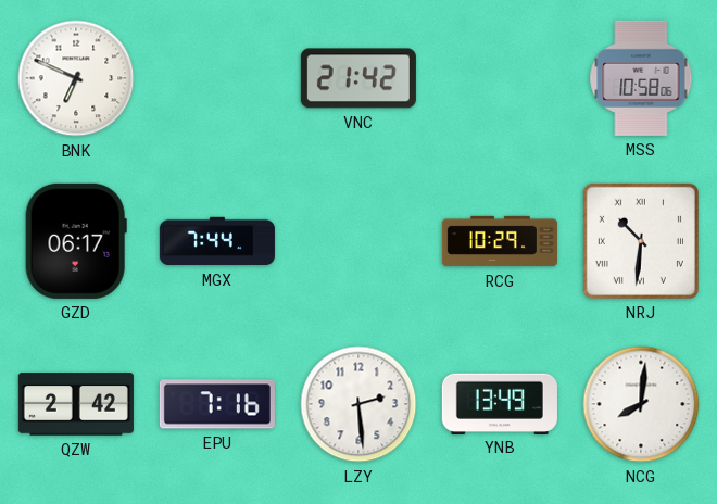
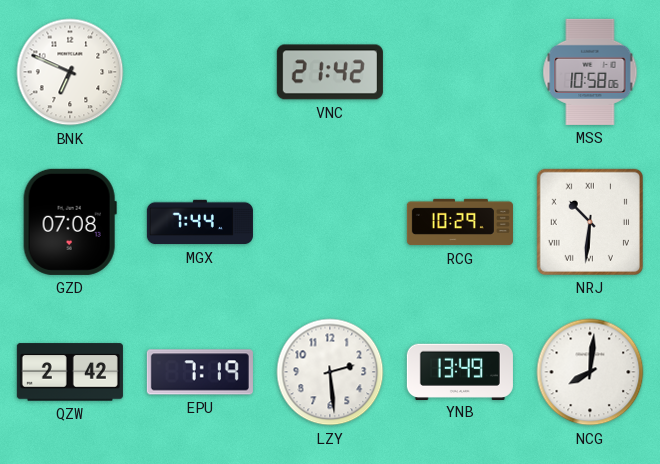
GZD: 06:17 -> 07:08
EPU: 7:16 -> 7:19
